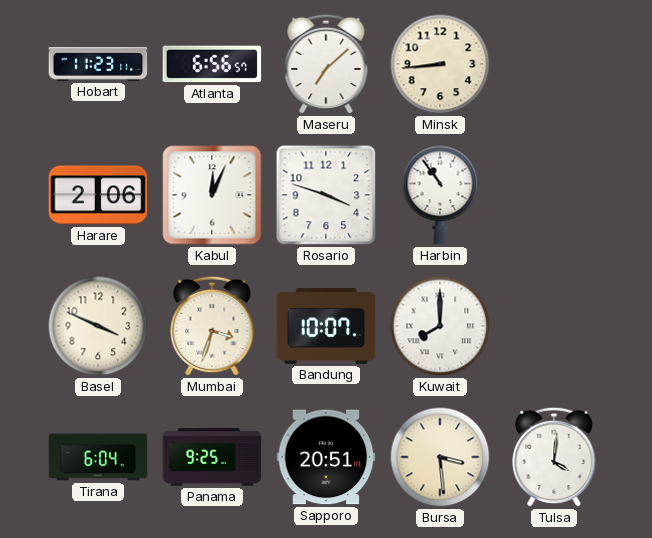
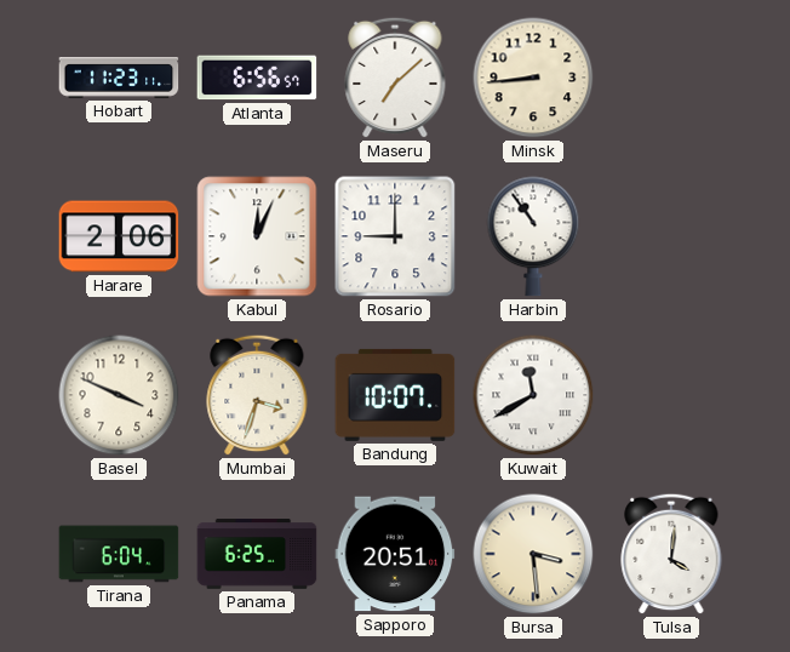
Rosario: 3:48 -> 9:00
Kuwait: 8:00 -> 11:40
Panama: 9:25 -> 6:25
